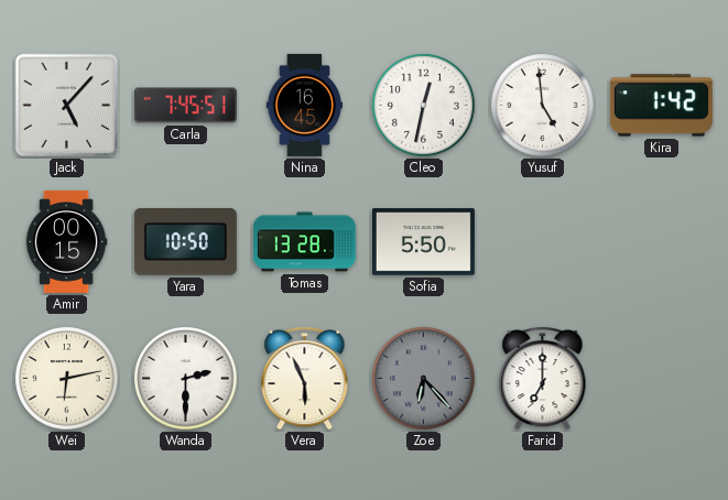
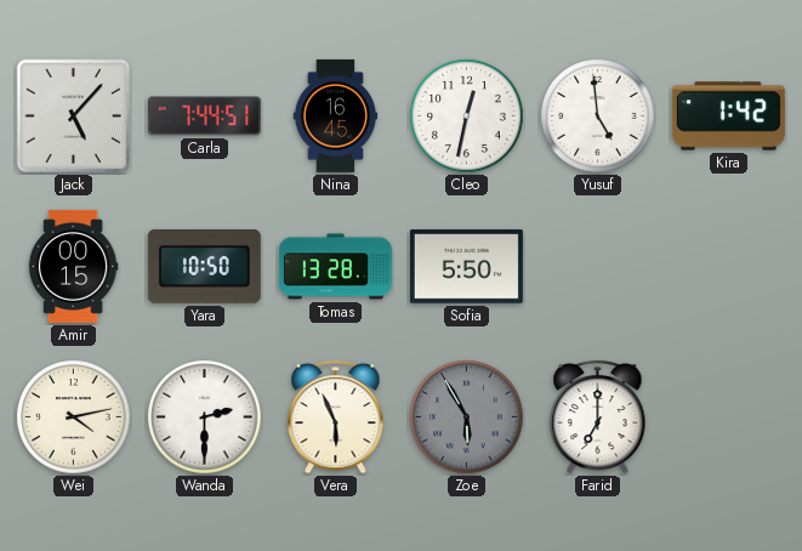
Carla: 7:45 -> 7:44
Wei: 6:13 -> 4:13
Zoe: 6:23 -> 5:55
